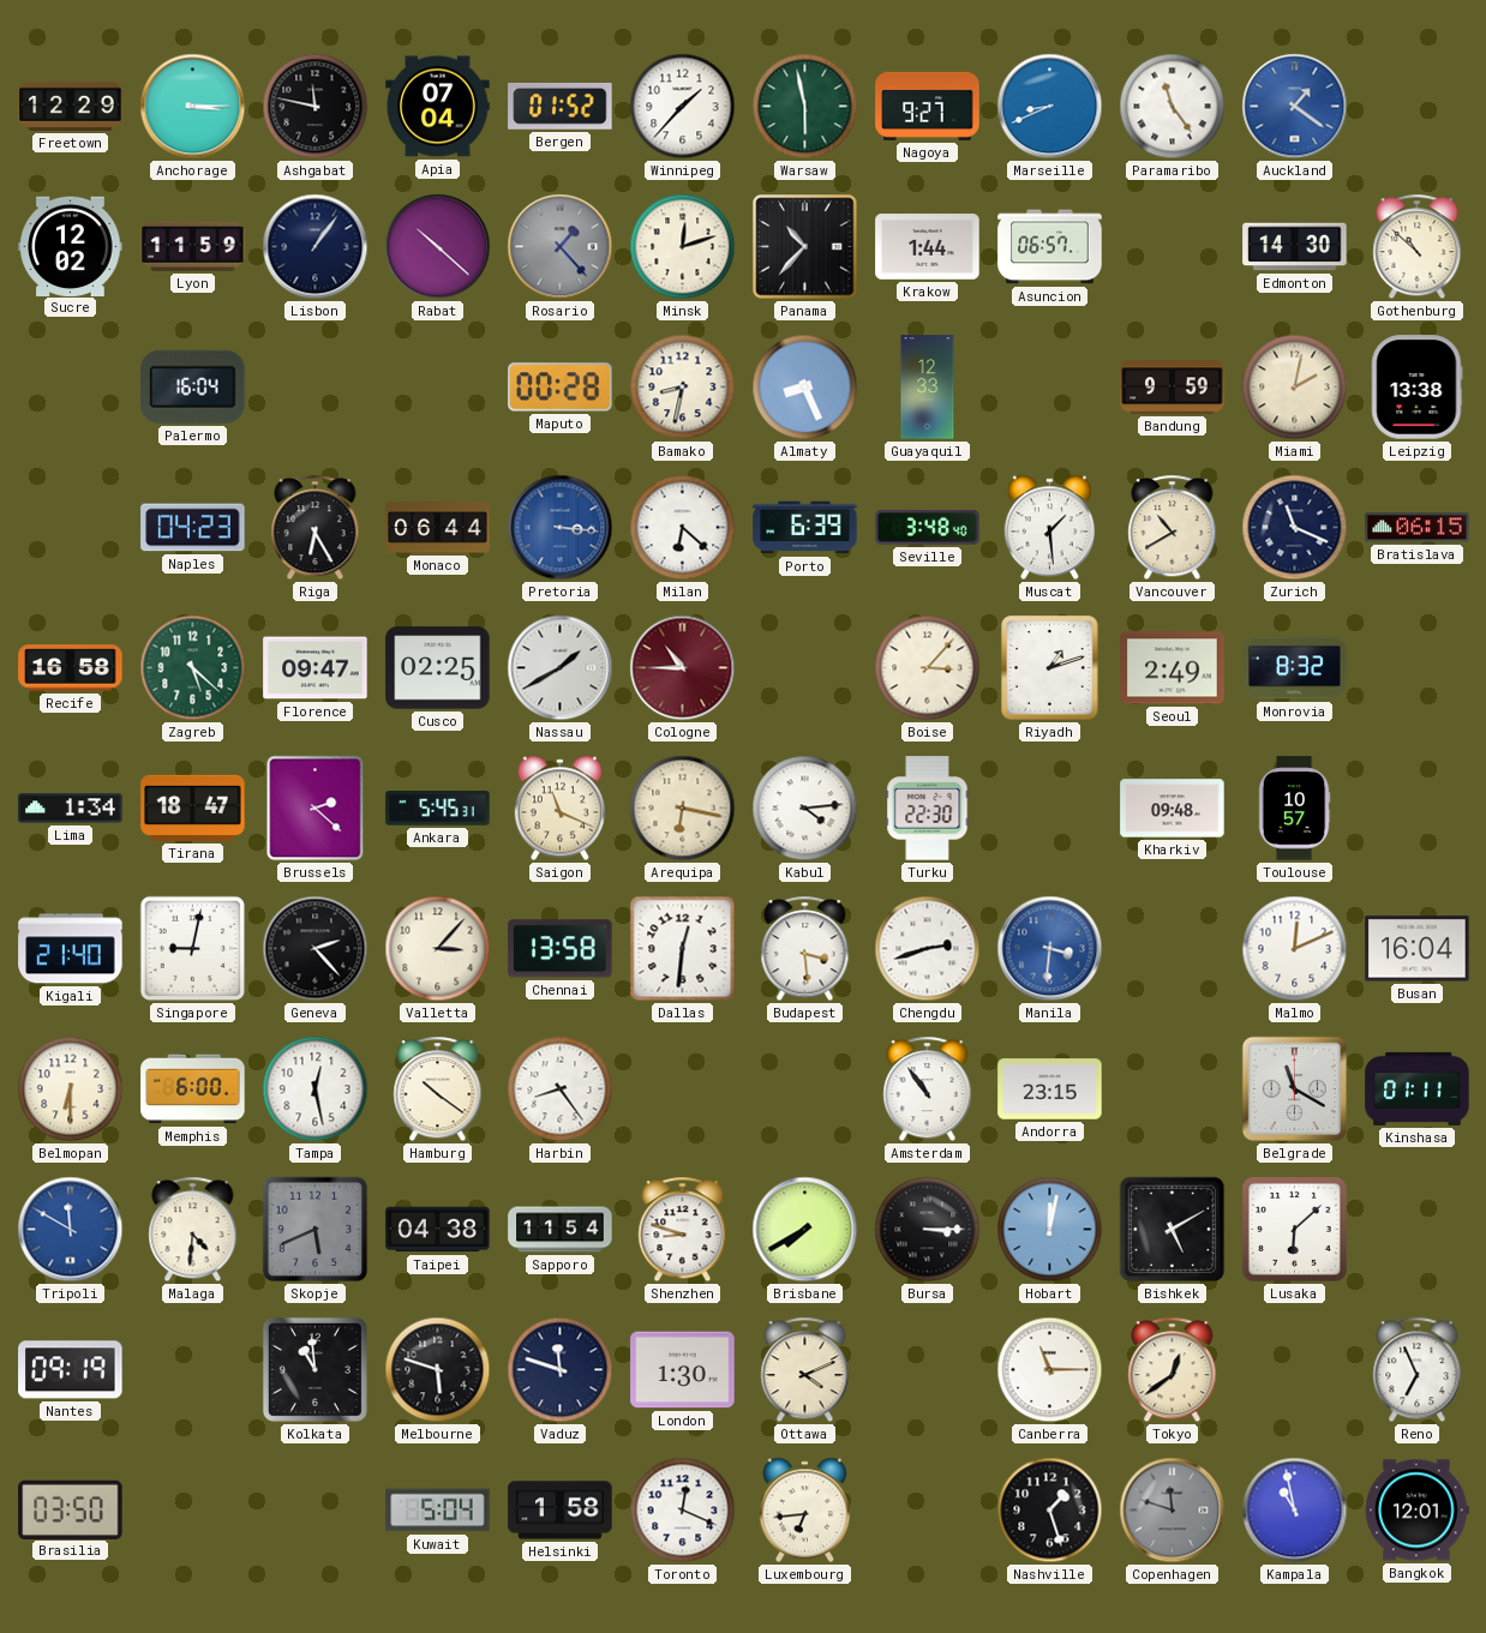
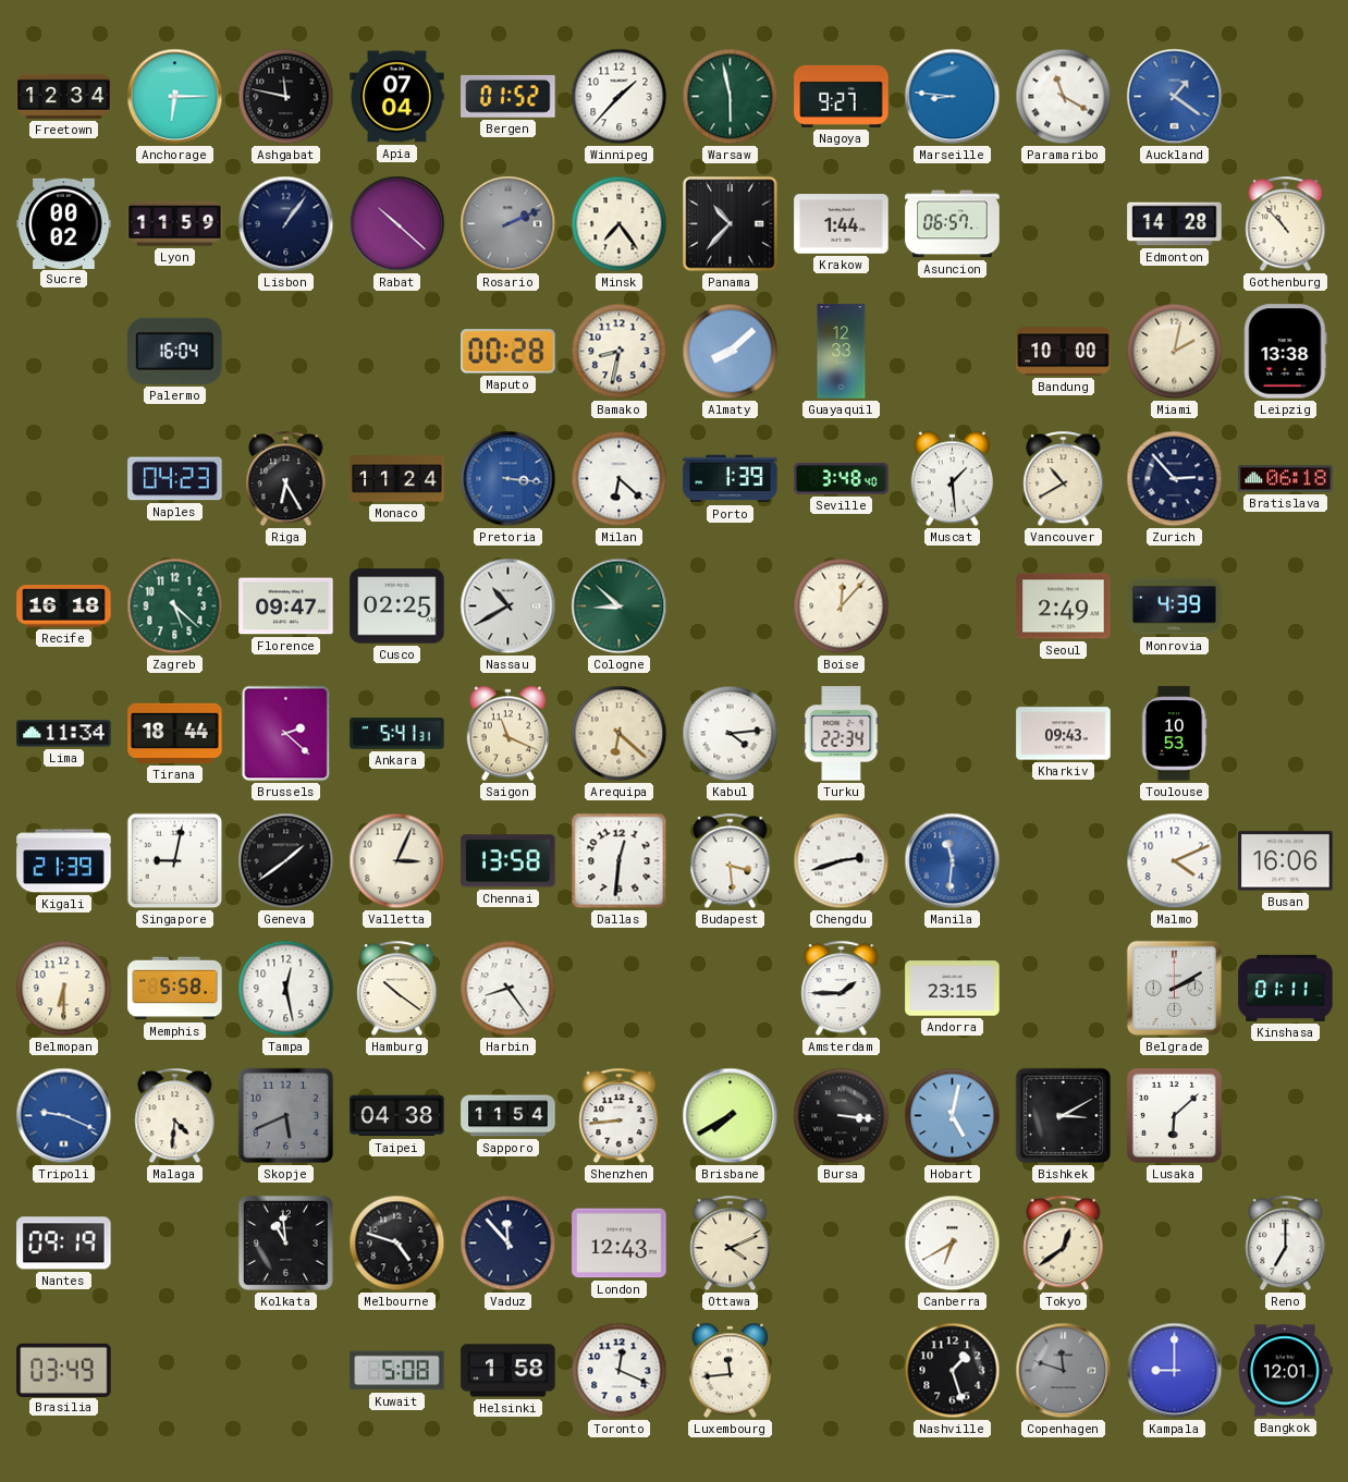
Freetown: 12:29 -> 12:34
Anchorage: 3:15 -> 6:15
Marseille: 8:41 -> 8:46
Paramaribo: 11:24 -> 11:20
Sucre: 12:02 -> 00:02
Rosario: 1:23 -> 2:11
Minsk: 12:12 -> 7:24
Edmonton: 14:30 -> 14:28
Gothenburg: 10:52 -> 10:53
Almaty: 8:26 -> 8:08
Bandung: 9:59 -> 10:00
Monaco: 06:44 -> 11:24
Porto: 6:39 -> 1:39
Zurich: 11:19 -> 2:53
Bratislava: 06:15 -> 06:18
Recife: 16:58 -> 16:18
Nassau: 1:40 -> 10:40
Cologne: 10:45 -> 8:52
Cologne dial: burgundy -> green
Boise: 3:07 -> 12:07
Riyadh: 1:12 -> none
Monrovia: 8:32 -> 4:39
Lima: 1:34 -> 11:34
Tirana: 18:47 -> 18:44
Ankara: 5:45 -> 5:41
Arequipa: 6:17 -> 6:22
Turku: 22:30 -> 22:34
Kharkiv: 09:48 -> 09:43
Toulouse: 10:57 -> 10:53
Kigali: 21:40 -> 21:39
Geneva: 2:23 -> 1:39
Valletta: 3:07 -> 3:04
Manila: 3:31 -> 11:31
Malmo: 12:11 -> 4:11
Busan: 16:04 -> 16:06
Memphis: 6:00 -> 5:58
Amsterdam: 10:54 -> 1:45
Belgrade: 11:20 -> 2:10
Tripoli: 11:50 -> 9:19
Shenzhen: 8:48 -> 8:44
Bursa: 3:15 -> 3:16
Hobart: 12:02 -> 5:02
Bishkek: 5:10 -> 3:10
Melbourne: 5:48 -> 4:48
Vaduz: 11:48 -> 11:53
London: 1:30 -> 12:43
Canberra: 11:15 -> 6:40
Reno: 6:56 -> 7:00
Brasilia: 03:50 -> 03:49
Kuwait: 5:04 -> 5:08
Luxembourg: 6:44 -> 11:44
Kampala: 10:58 -> 9:00
